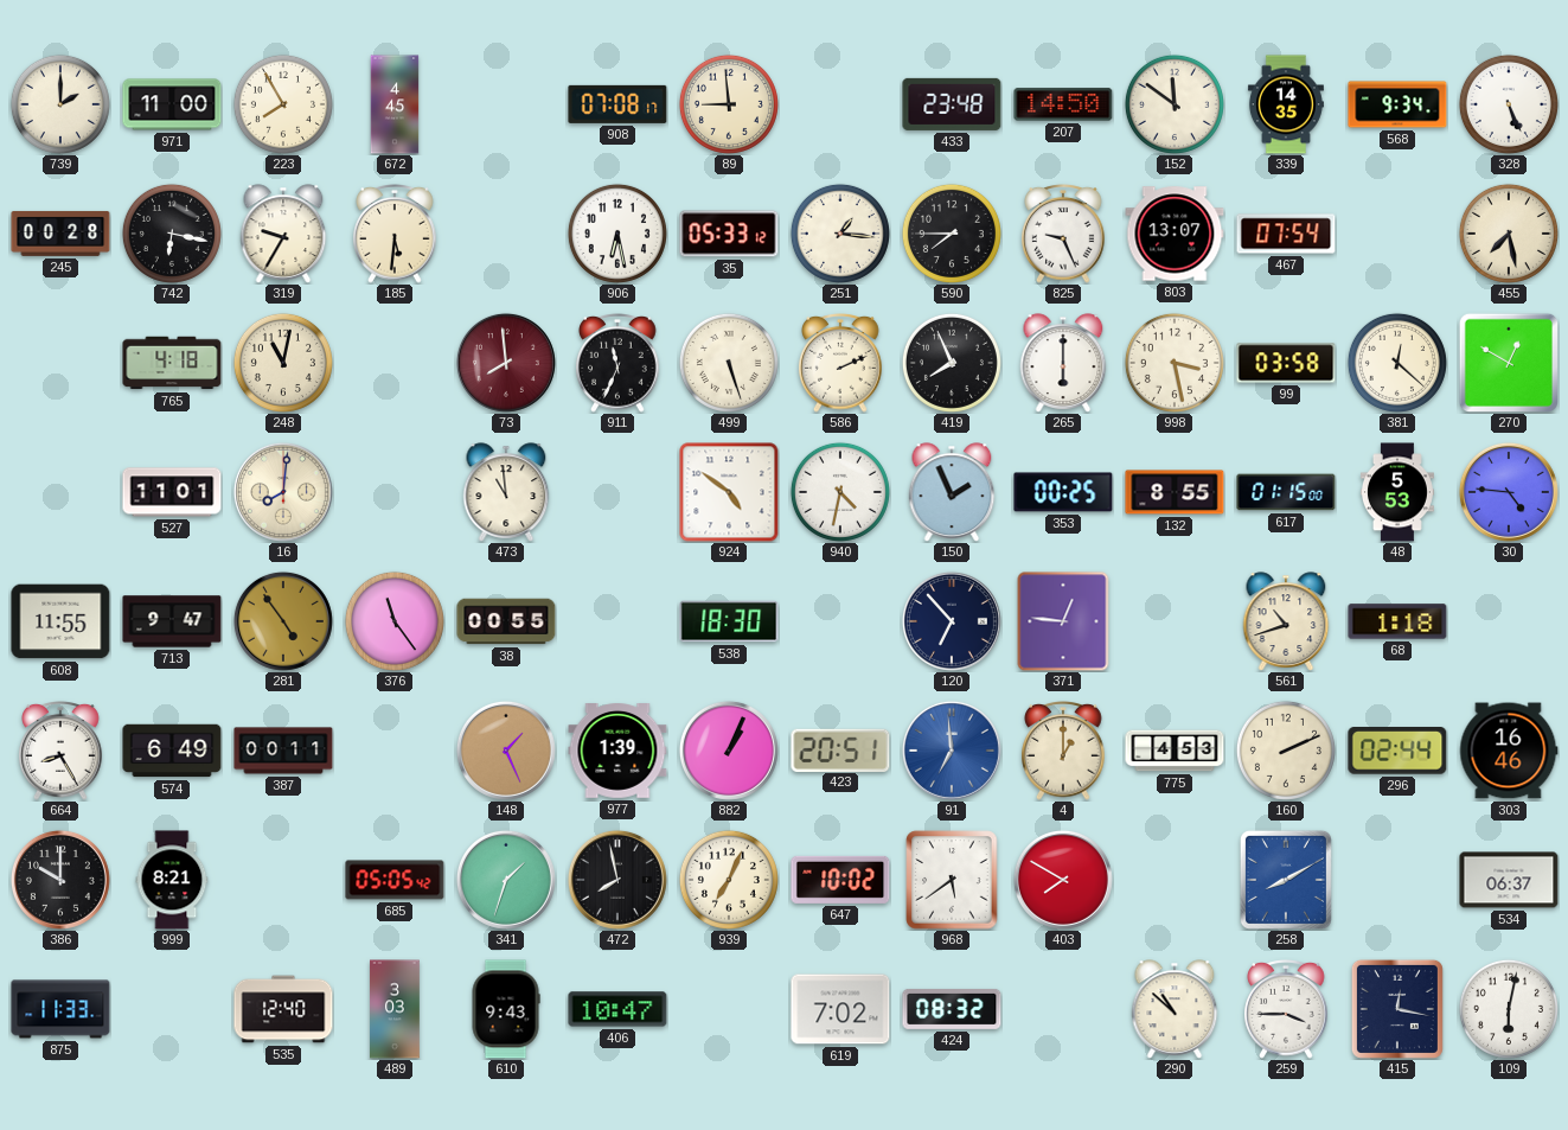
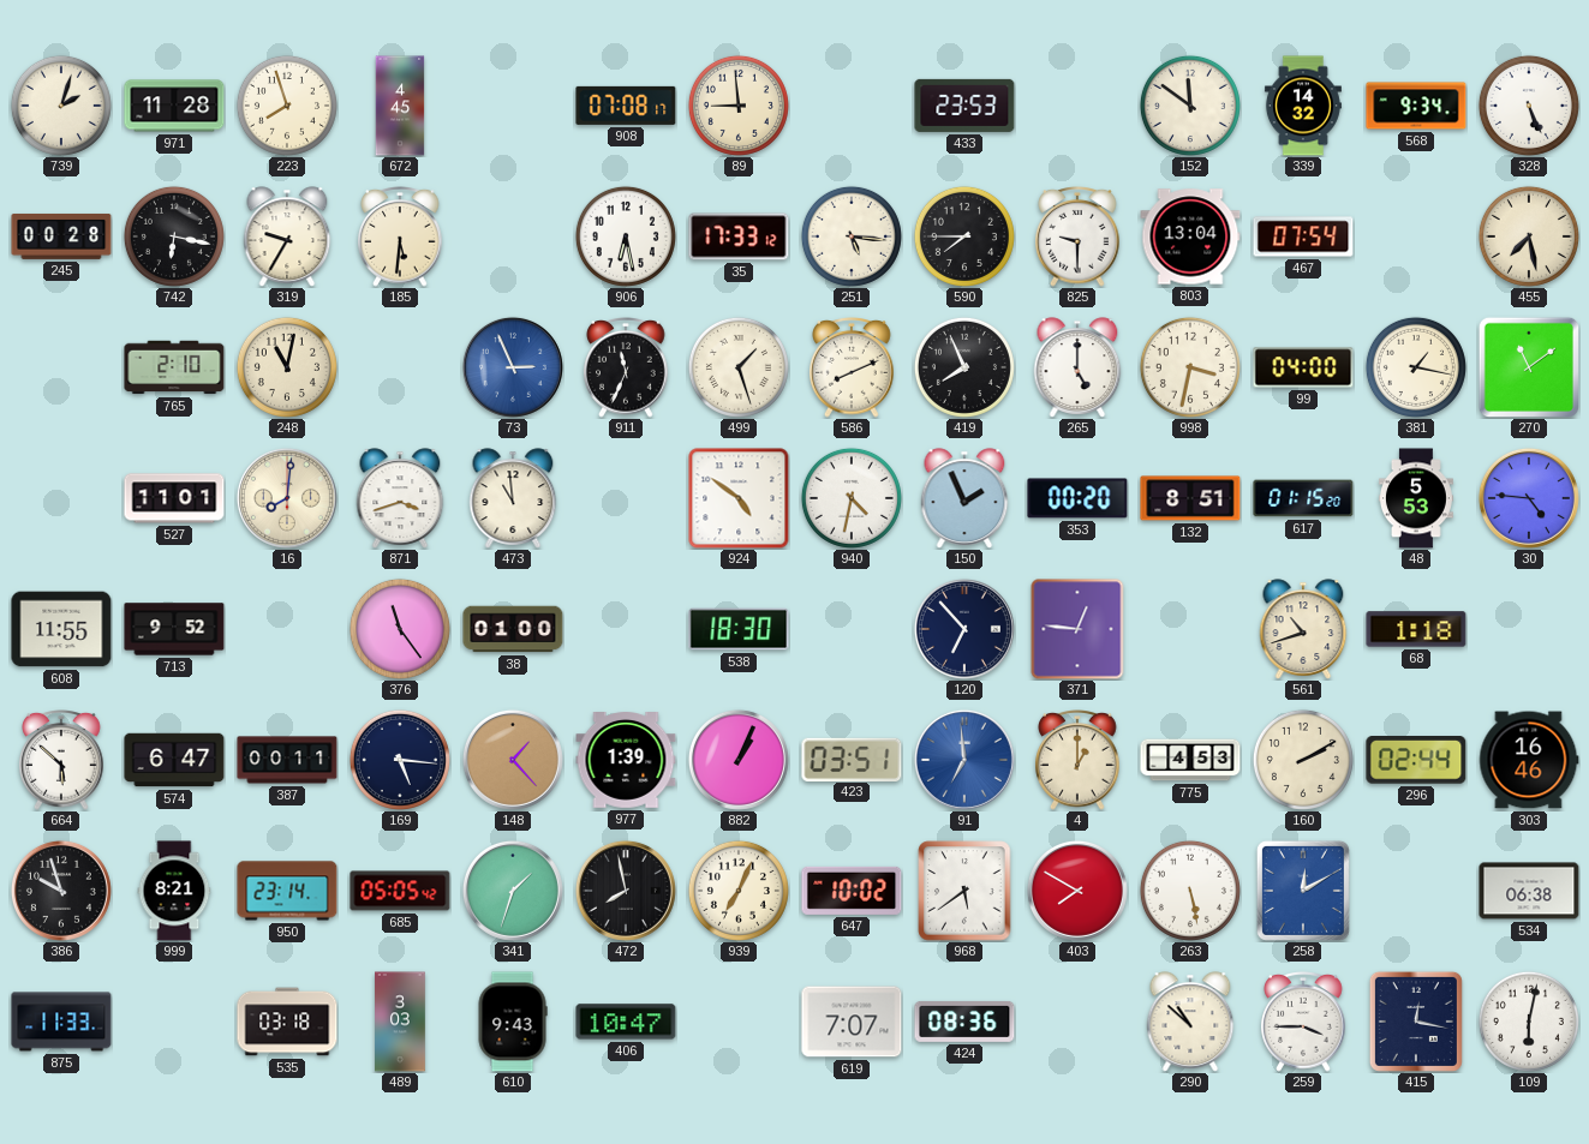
739: 2:00 -> 2:03
971: 11:00 -> 11:28
223: 7:55 -> 7:57
433: 23:48 -> 23:53
207: 14:50 -> none
339: 14:35 -> 14:32
35: 05:33 -> 17:33
251: 1:16 -> 5:16
825: 9:26 -> 9:30
803: 13:07 -> 13:04
765: 4:18 -> 2:10
73: 7:59 -> 2:56
73 dial: burgundy -> blue
499: 5:27 -> 1:27
586: 2:11 -> 8:11
265: 6:00 -> 5:00
998: 3:28 -> 3:32
99: 03:58 -> 04:00
381: 12:22 -> 1:17
270: 12:50 -> 11:09
871: none -> 3:42
353: 00:25 -> 00:20
132: 8:55 -> 8:51
617: 01:15:00 -> 01:15:20
713: 9:47 -> 9:52
281: 4:54 -> none
38: 00:55 -> 01:00
664: 8:25 -> 5:52
574: 6:49 -> 6:47
169: none -> 5:16
148: 1:26 -> 1:23
423: 20:51 -> 03:51
160: 2:11 -> 2:10
386: 10:00 -> 9:57
950: none -> 23:14
263: none -> 5:28
258: 8:10 -> 12:10
534: 06:37 -> 06:38
535: 12:40 -> 03:18
619: 7:02 -> 7:07
424: 08:32 -> 08:36
